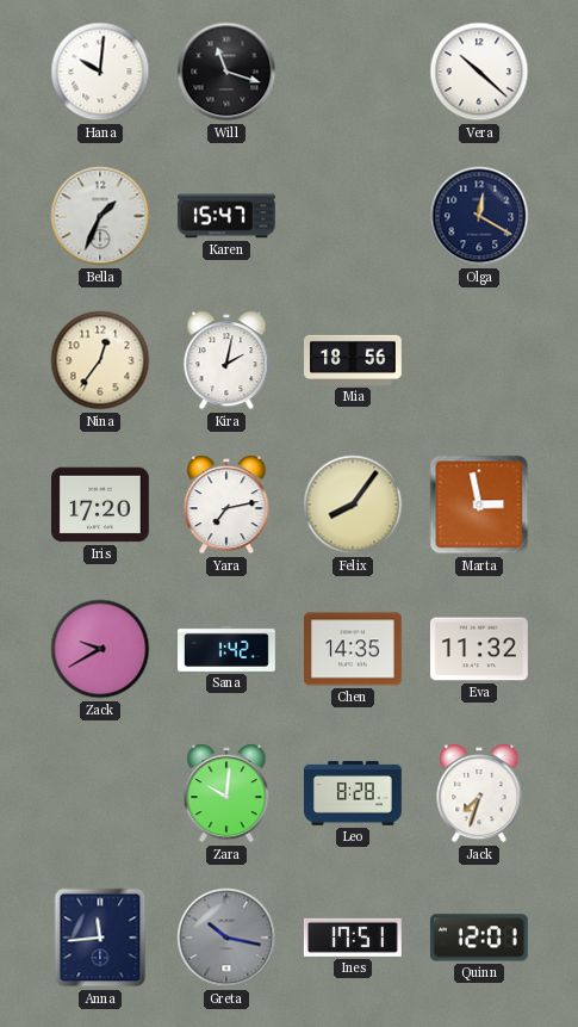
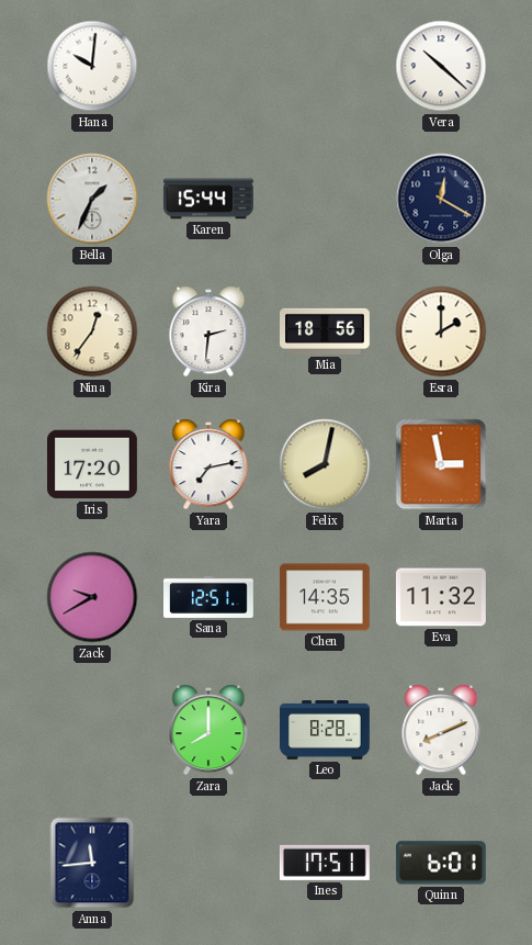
Will: 11:18 -> none
Karen: 15:47 -> 15:44
Kira: 2:02 -> 2:31
Esra: none -> 2:00
Felix: 8:06 -> 8:02
Sana: 1:42 -> 12:51
Zara: 10:01 -> 8:00
Jack: 7:33 -> 8:11
Greta: 10:17 -> none
Quinn: 12:01 -> 6:01
